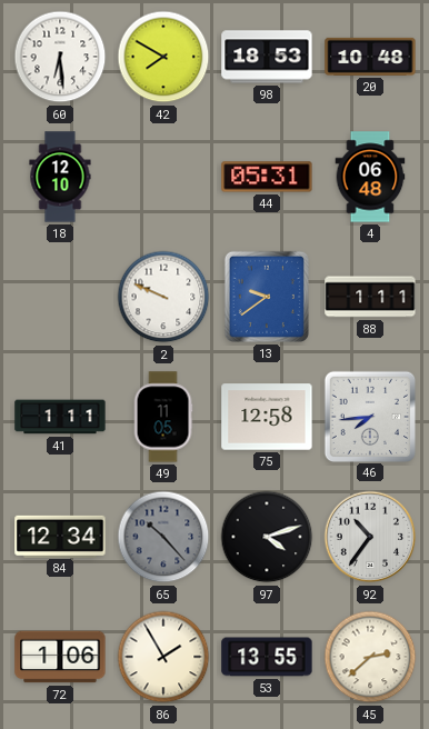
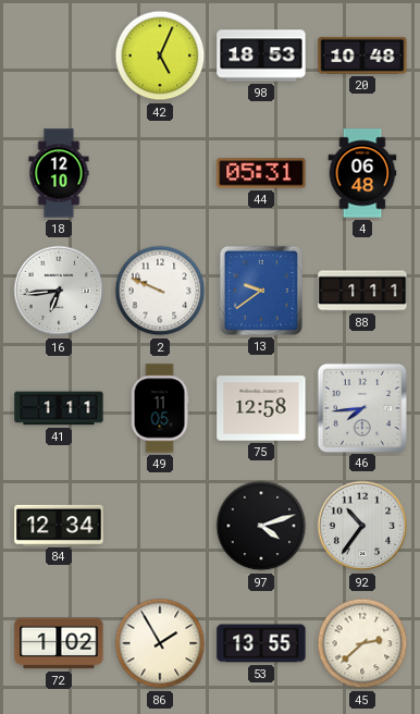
60: 6:29 -> none
42: 7:50 -> 5:04
16: none -> 6:44
65: 10:23 -> none
72: 1:06 -> 1:02
